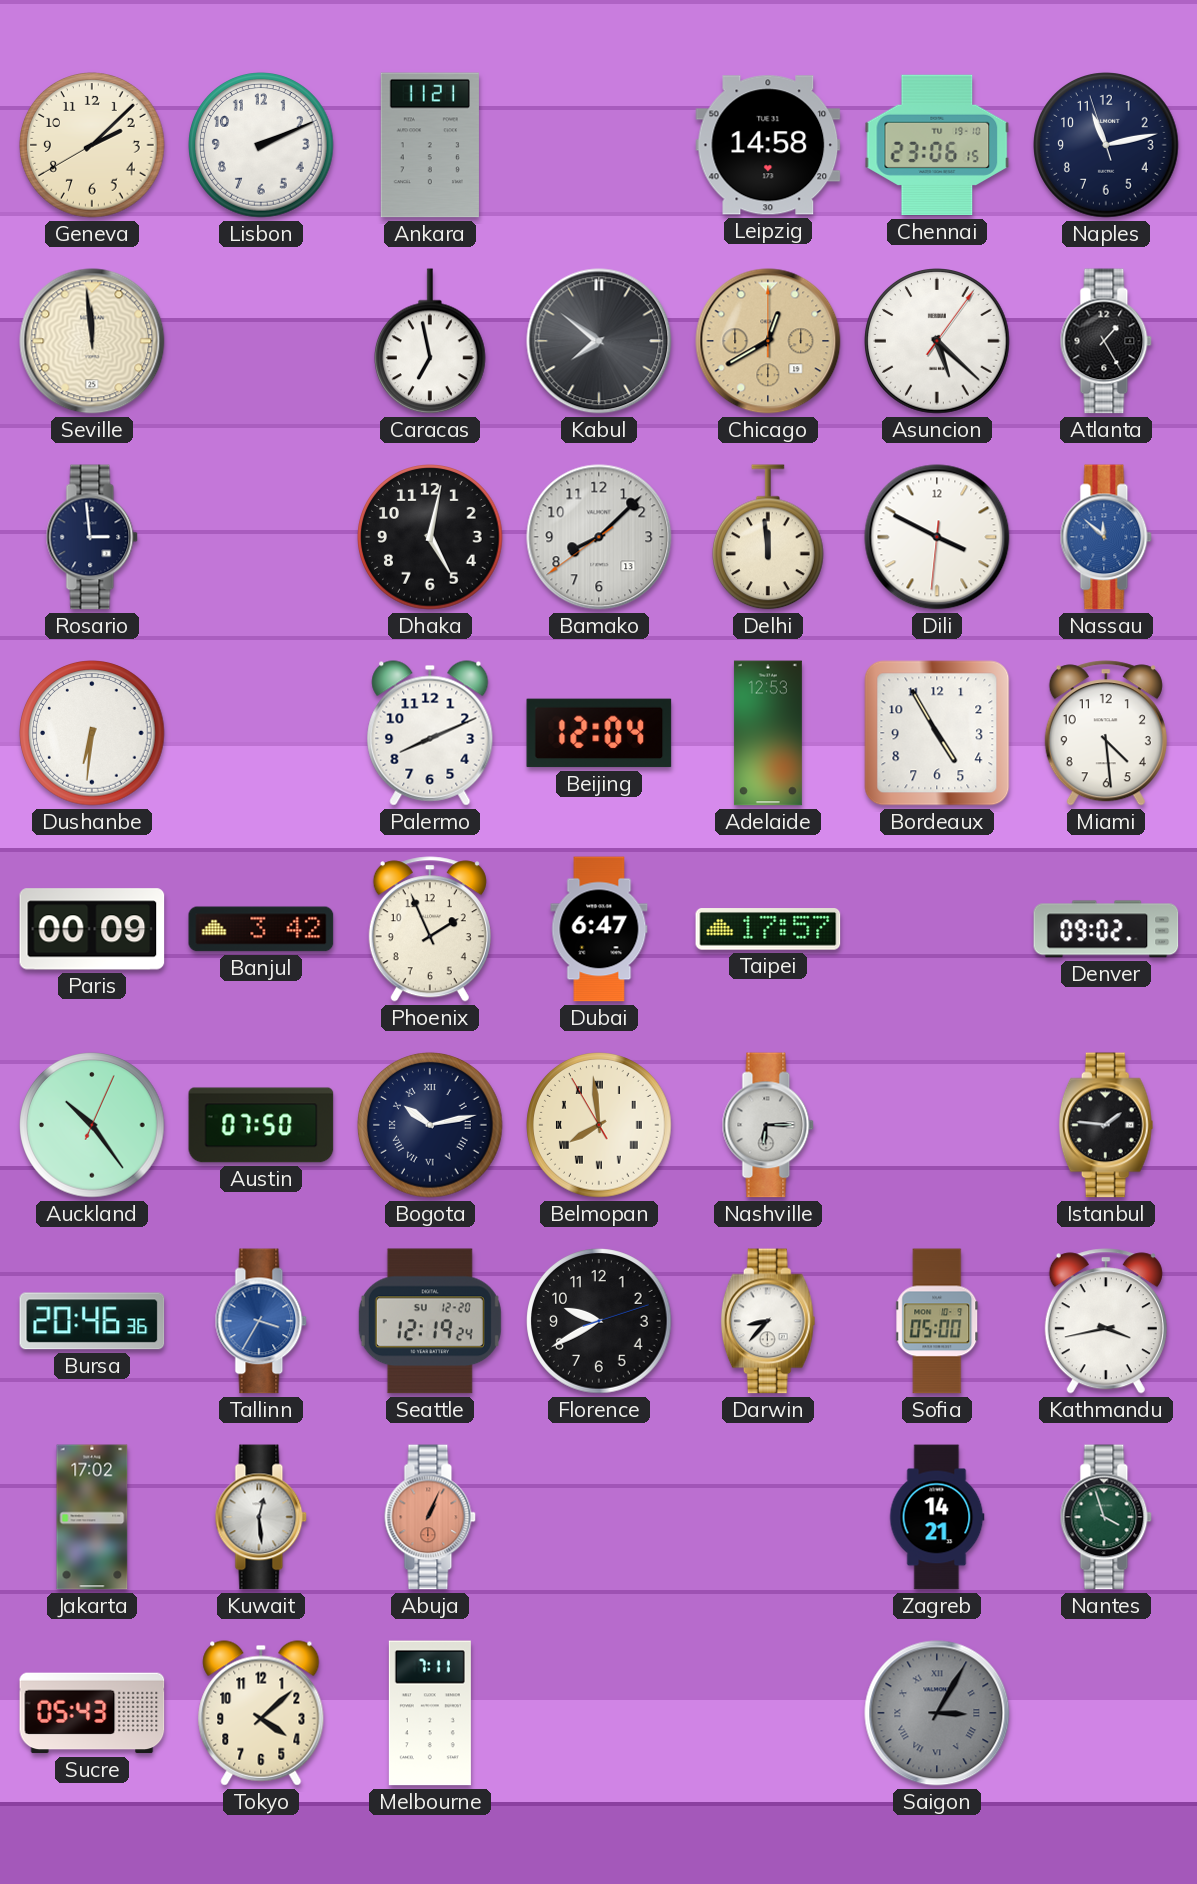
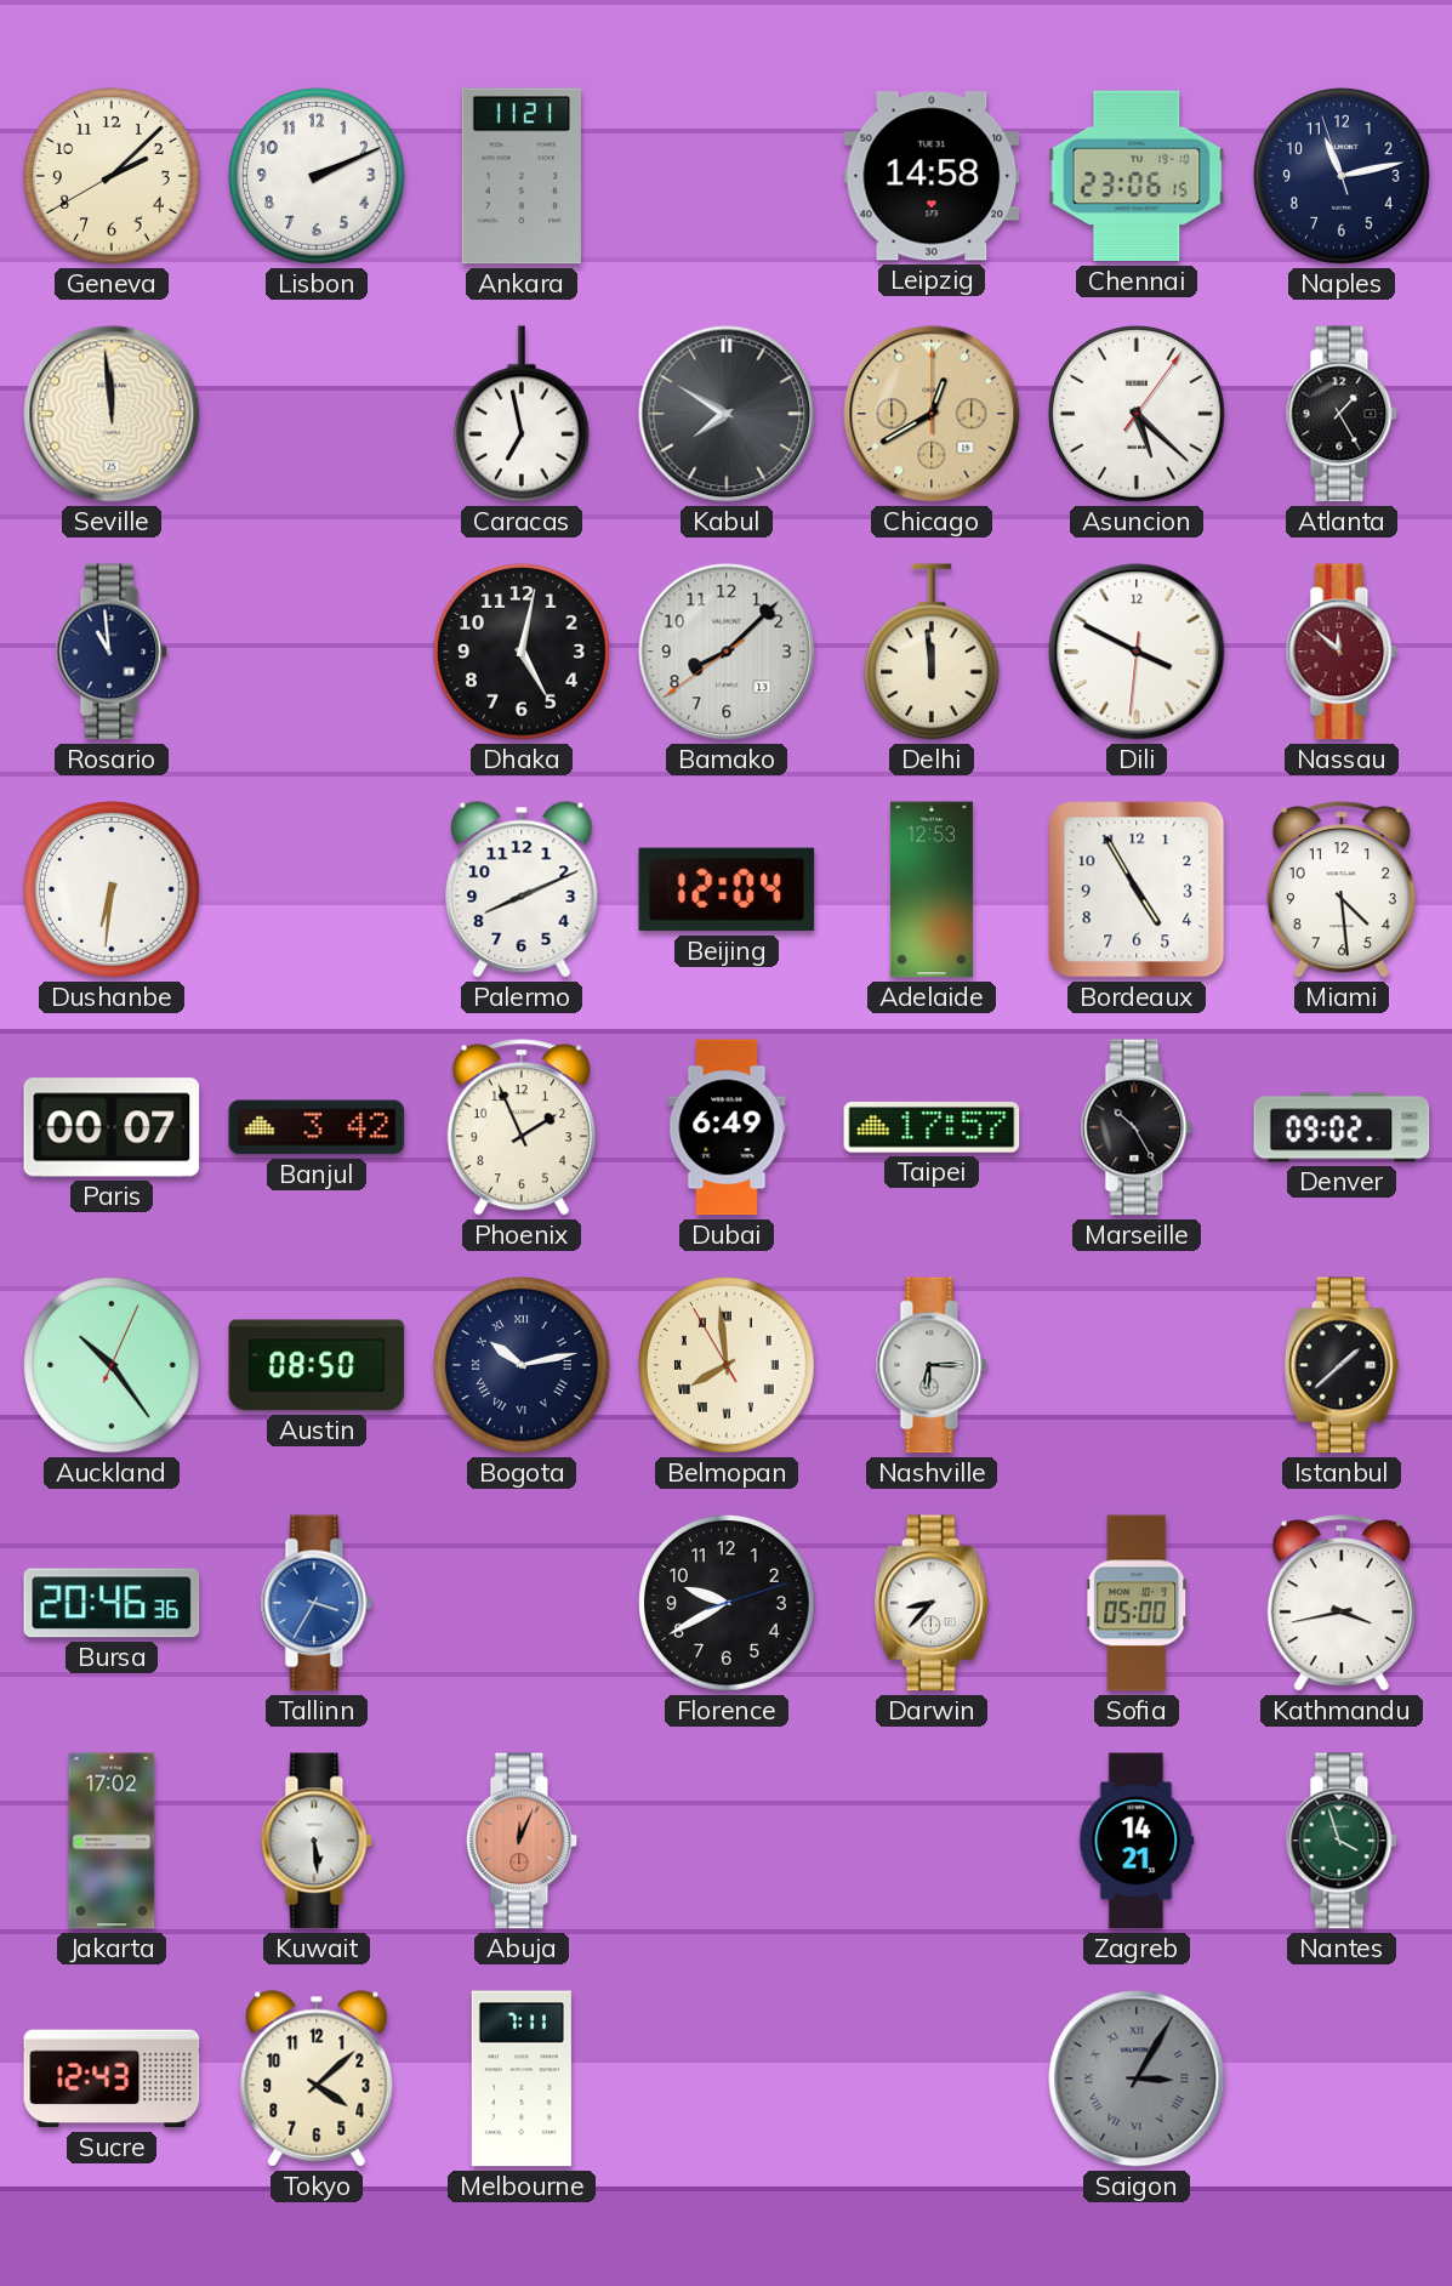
Kabul: 7:51 -> 7:50
Rosario: 2:59 -> 10:59
Nassau dial: blue -> burgundy
Paris: 00:09 -> 00:07
Dubai: 6:47 -> 6:49
Marseille: none -> 10:25
Austin: 07:50 -> 08:50
Istanbul: 1:46 -> 1:38
Seattle: 12:19 -> none
Kuwait: 12:29 -> 5:29
Abuja: 1:04 -> 12:04
Sucre: 05:43 -> 12:43
